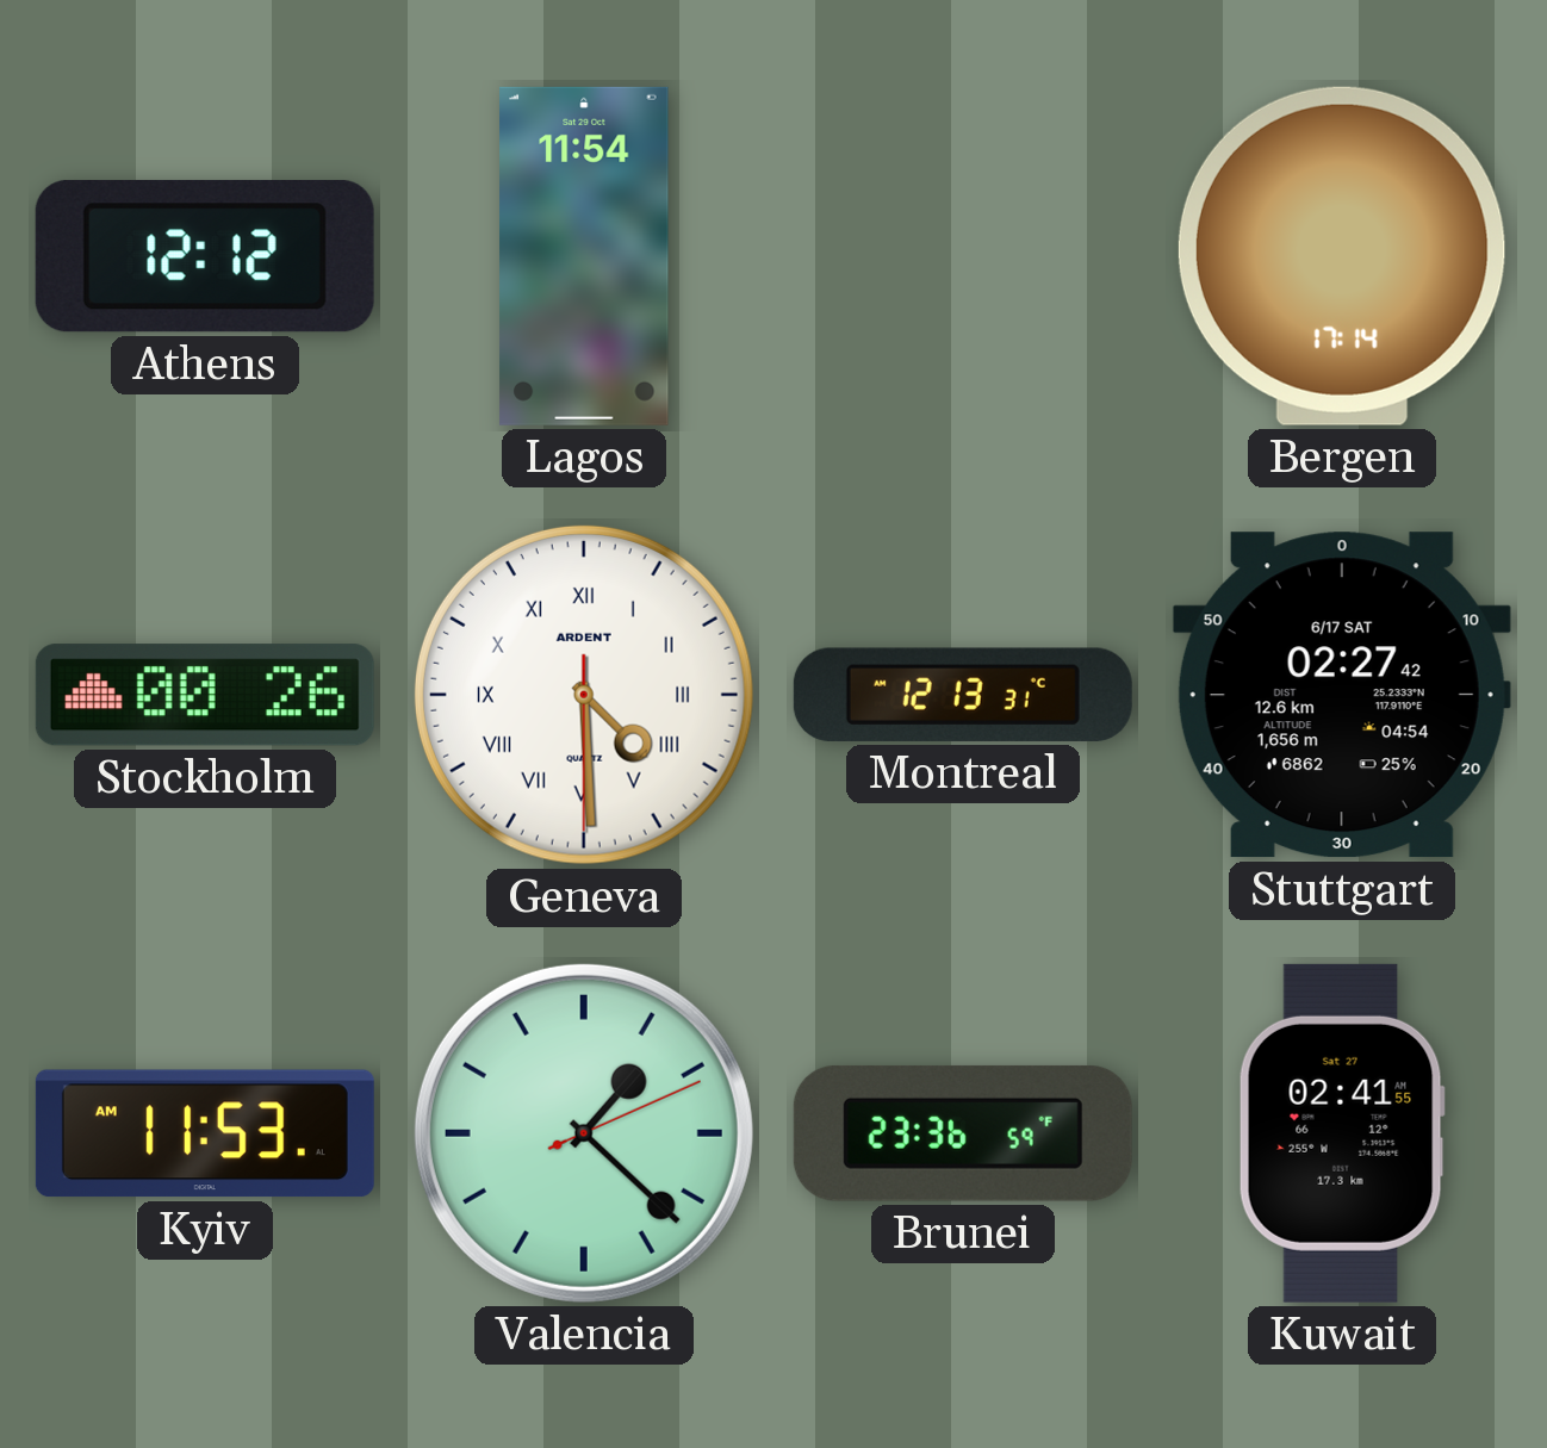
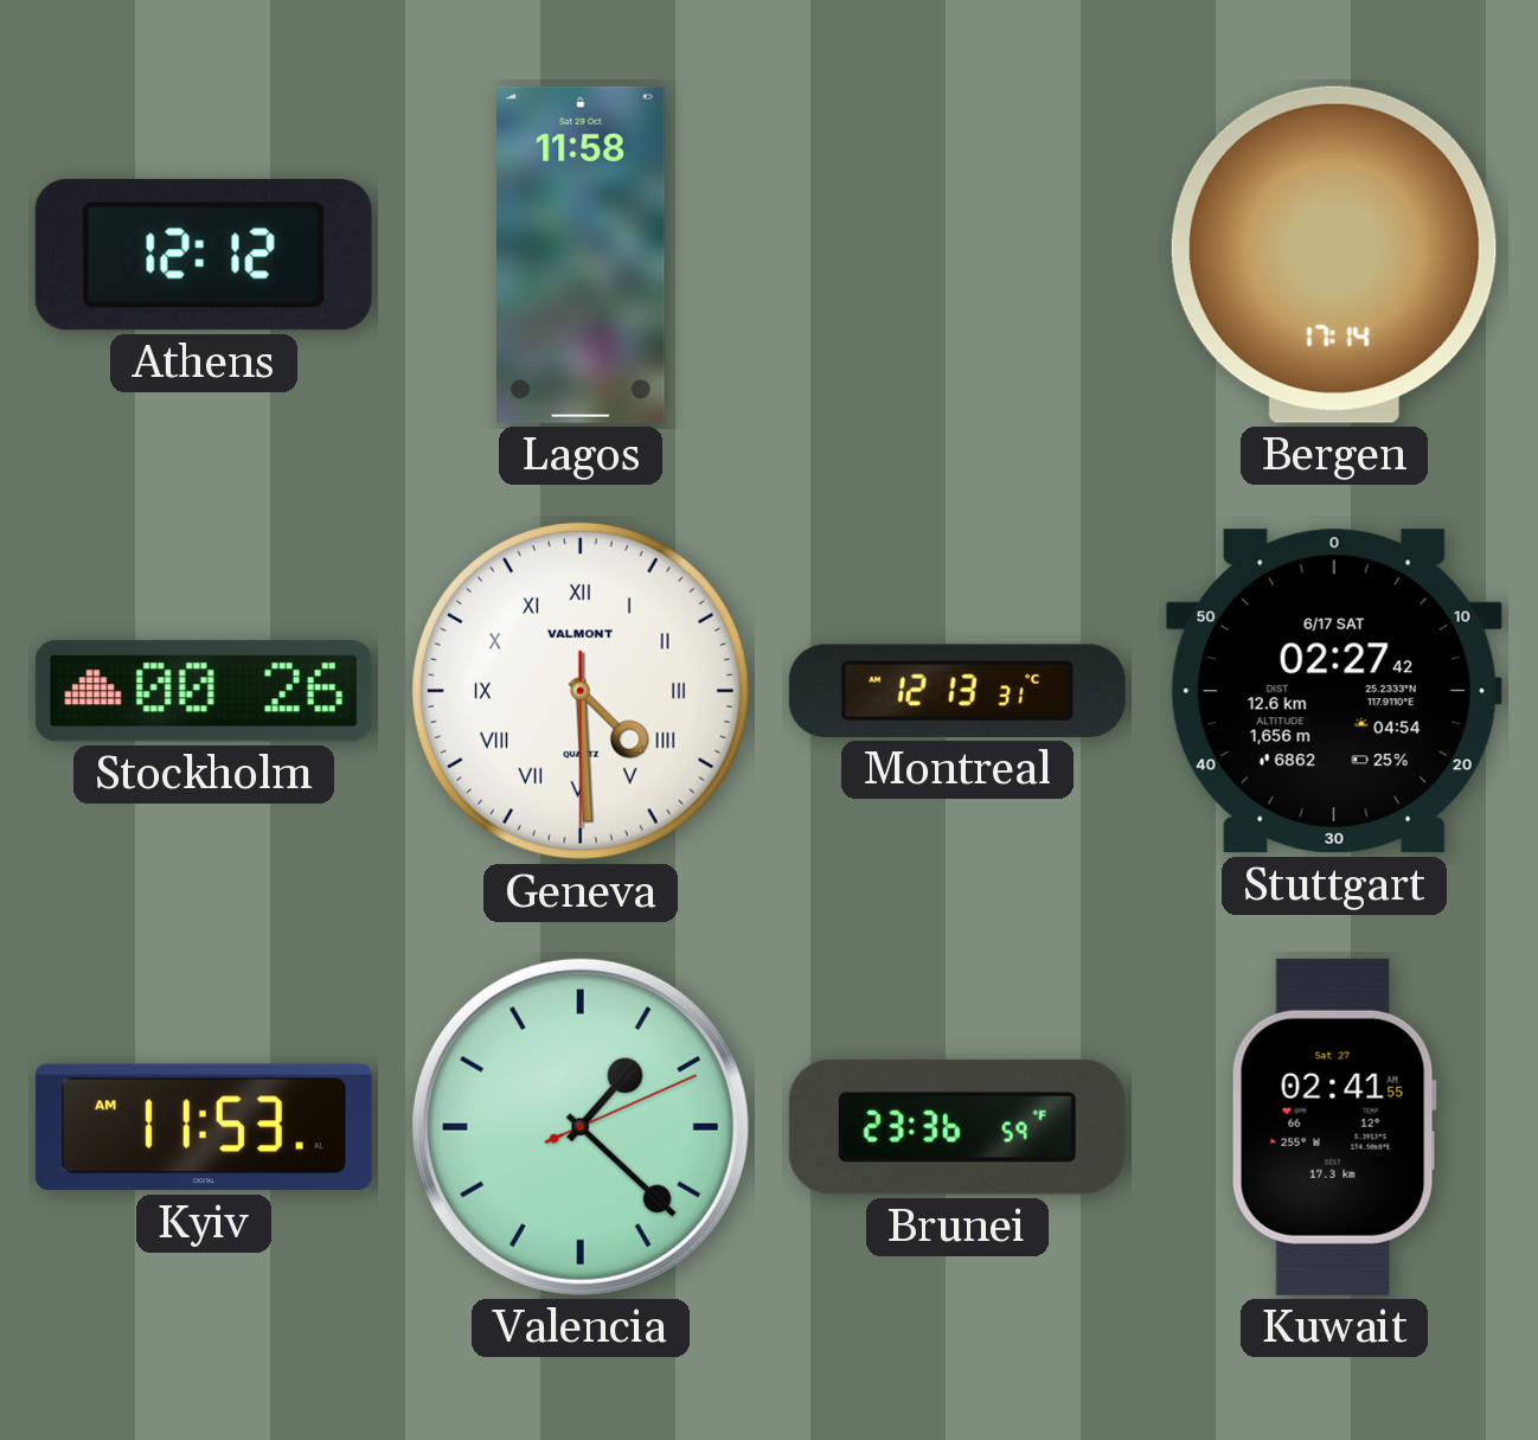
Lagos: 11:54 -> 11:58
Geneva brand: ARDENT -> VALMONT
